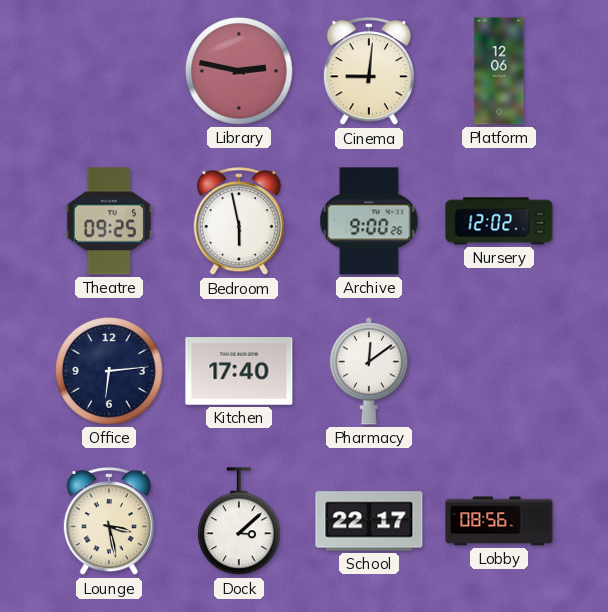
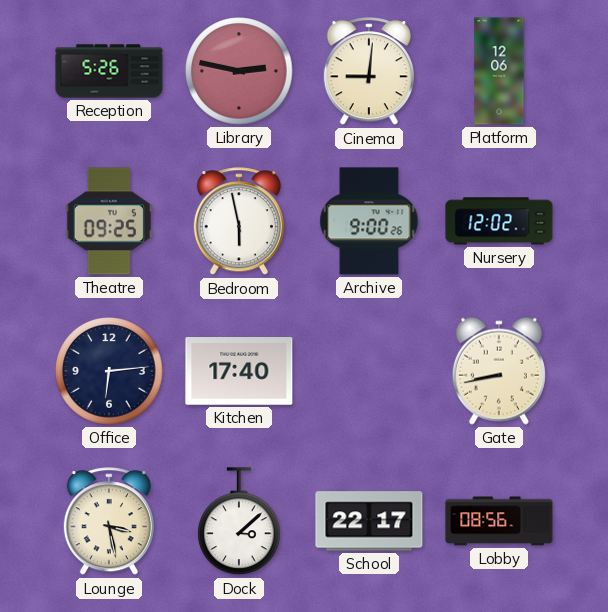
Reception: none -> 5:26
Pharmacy: 12:09 -> none
Gate: none -> 8:43
